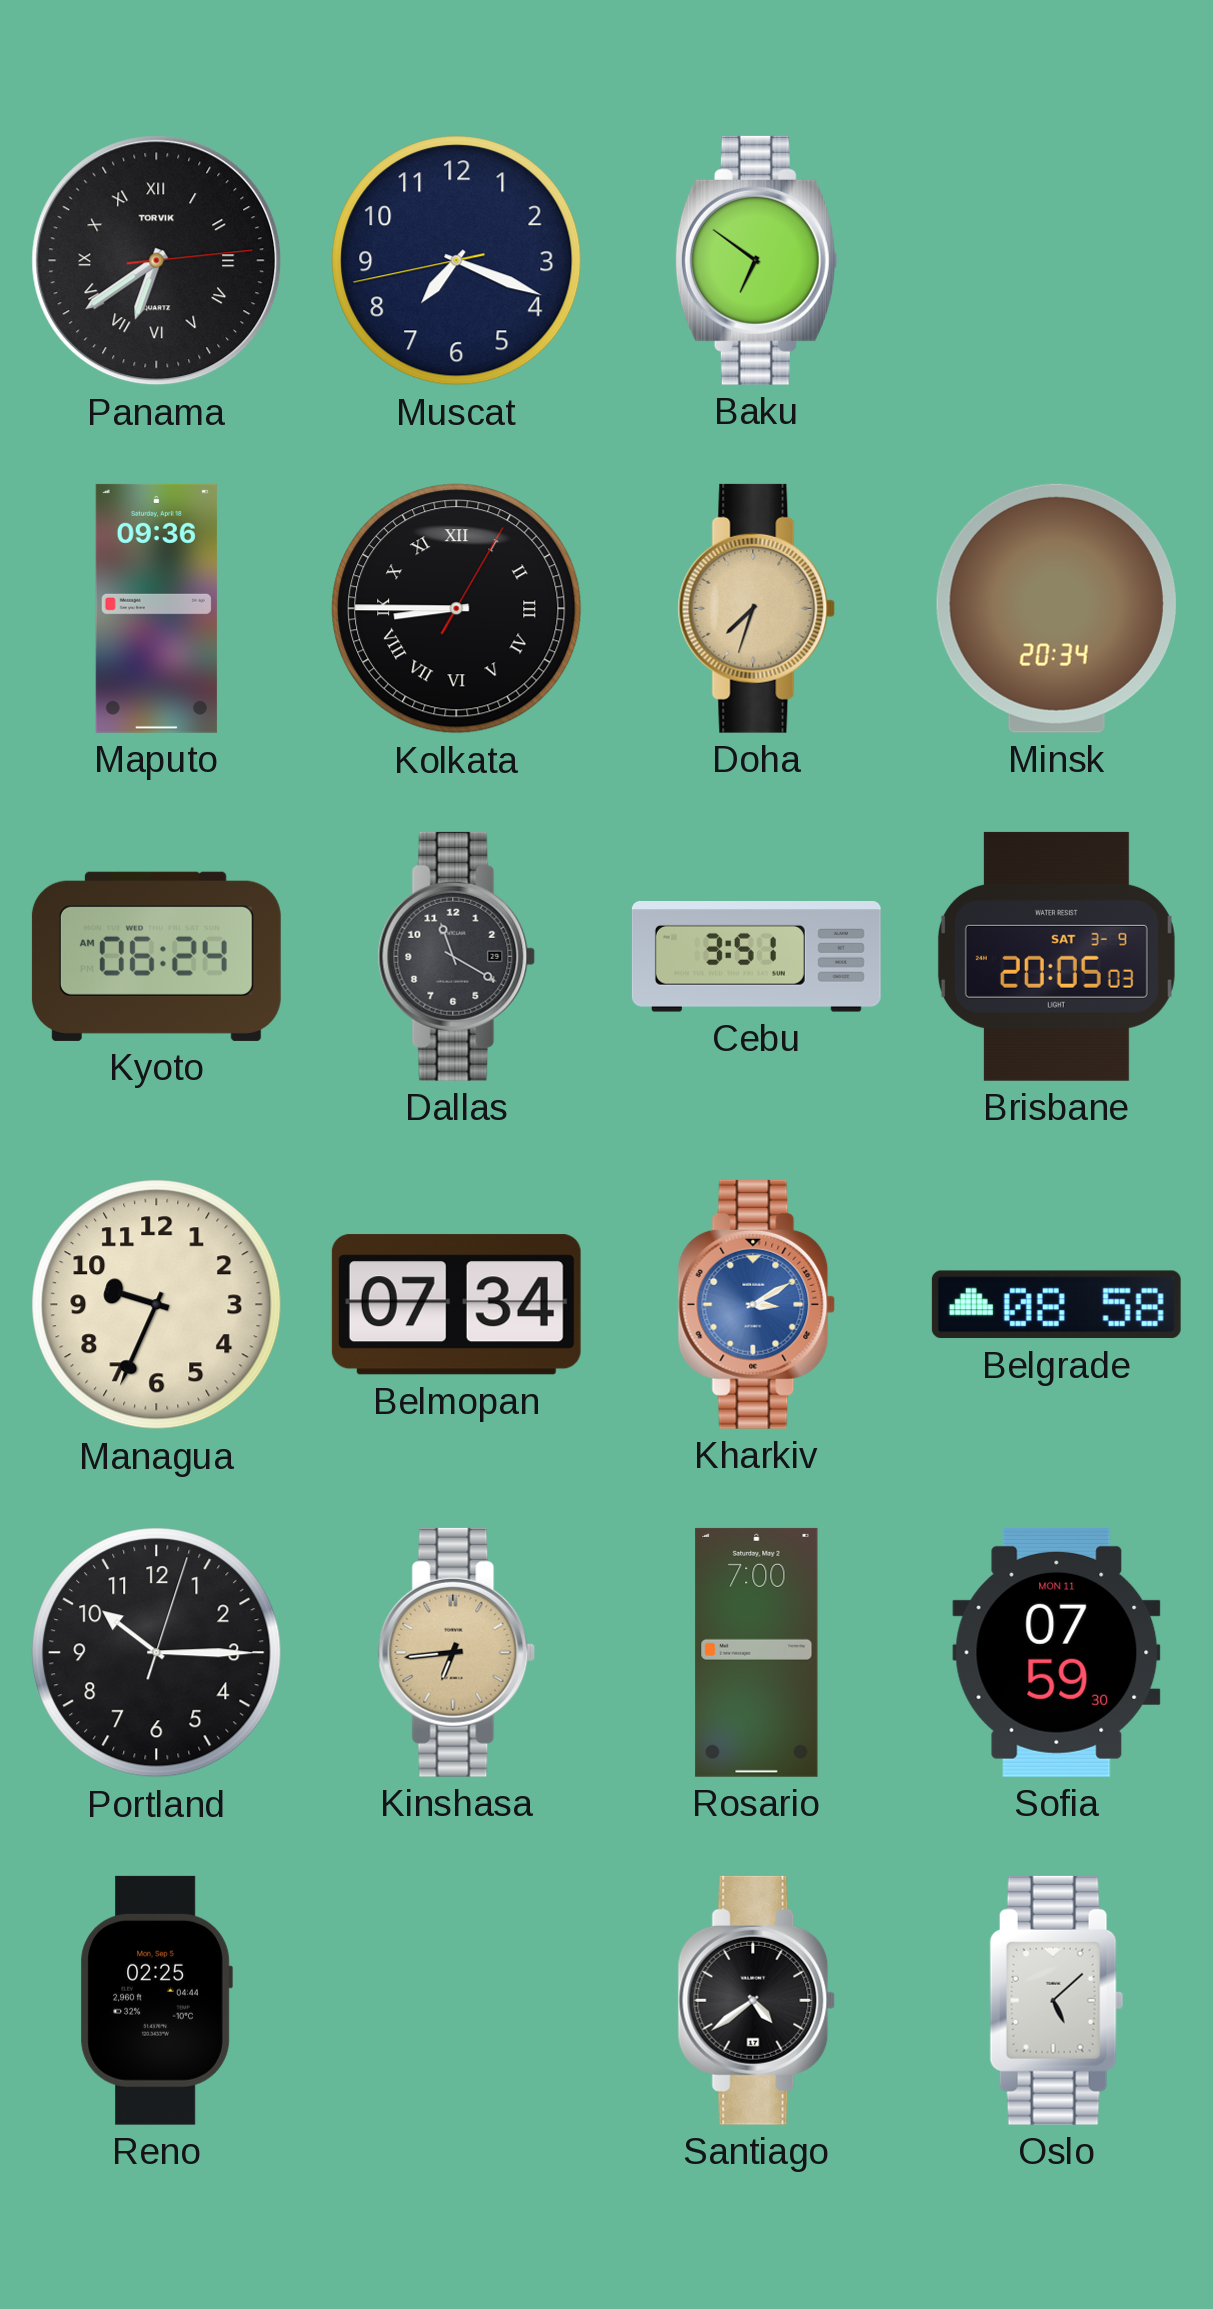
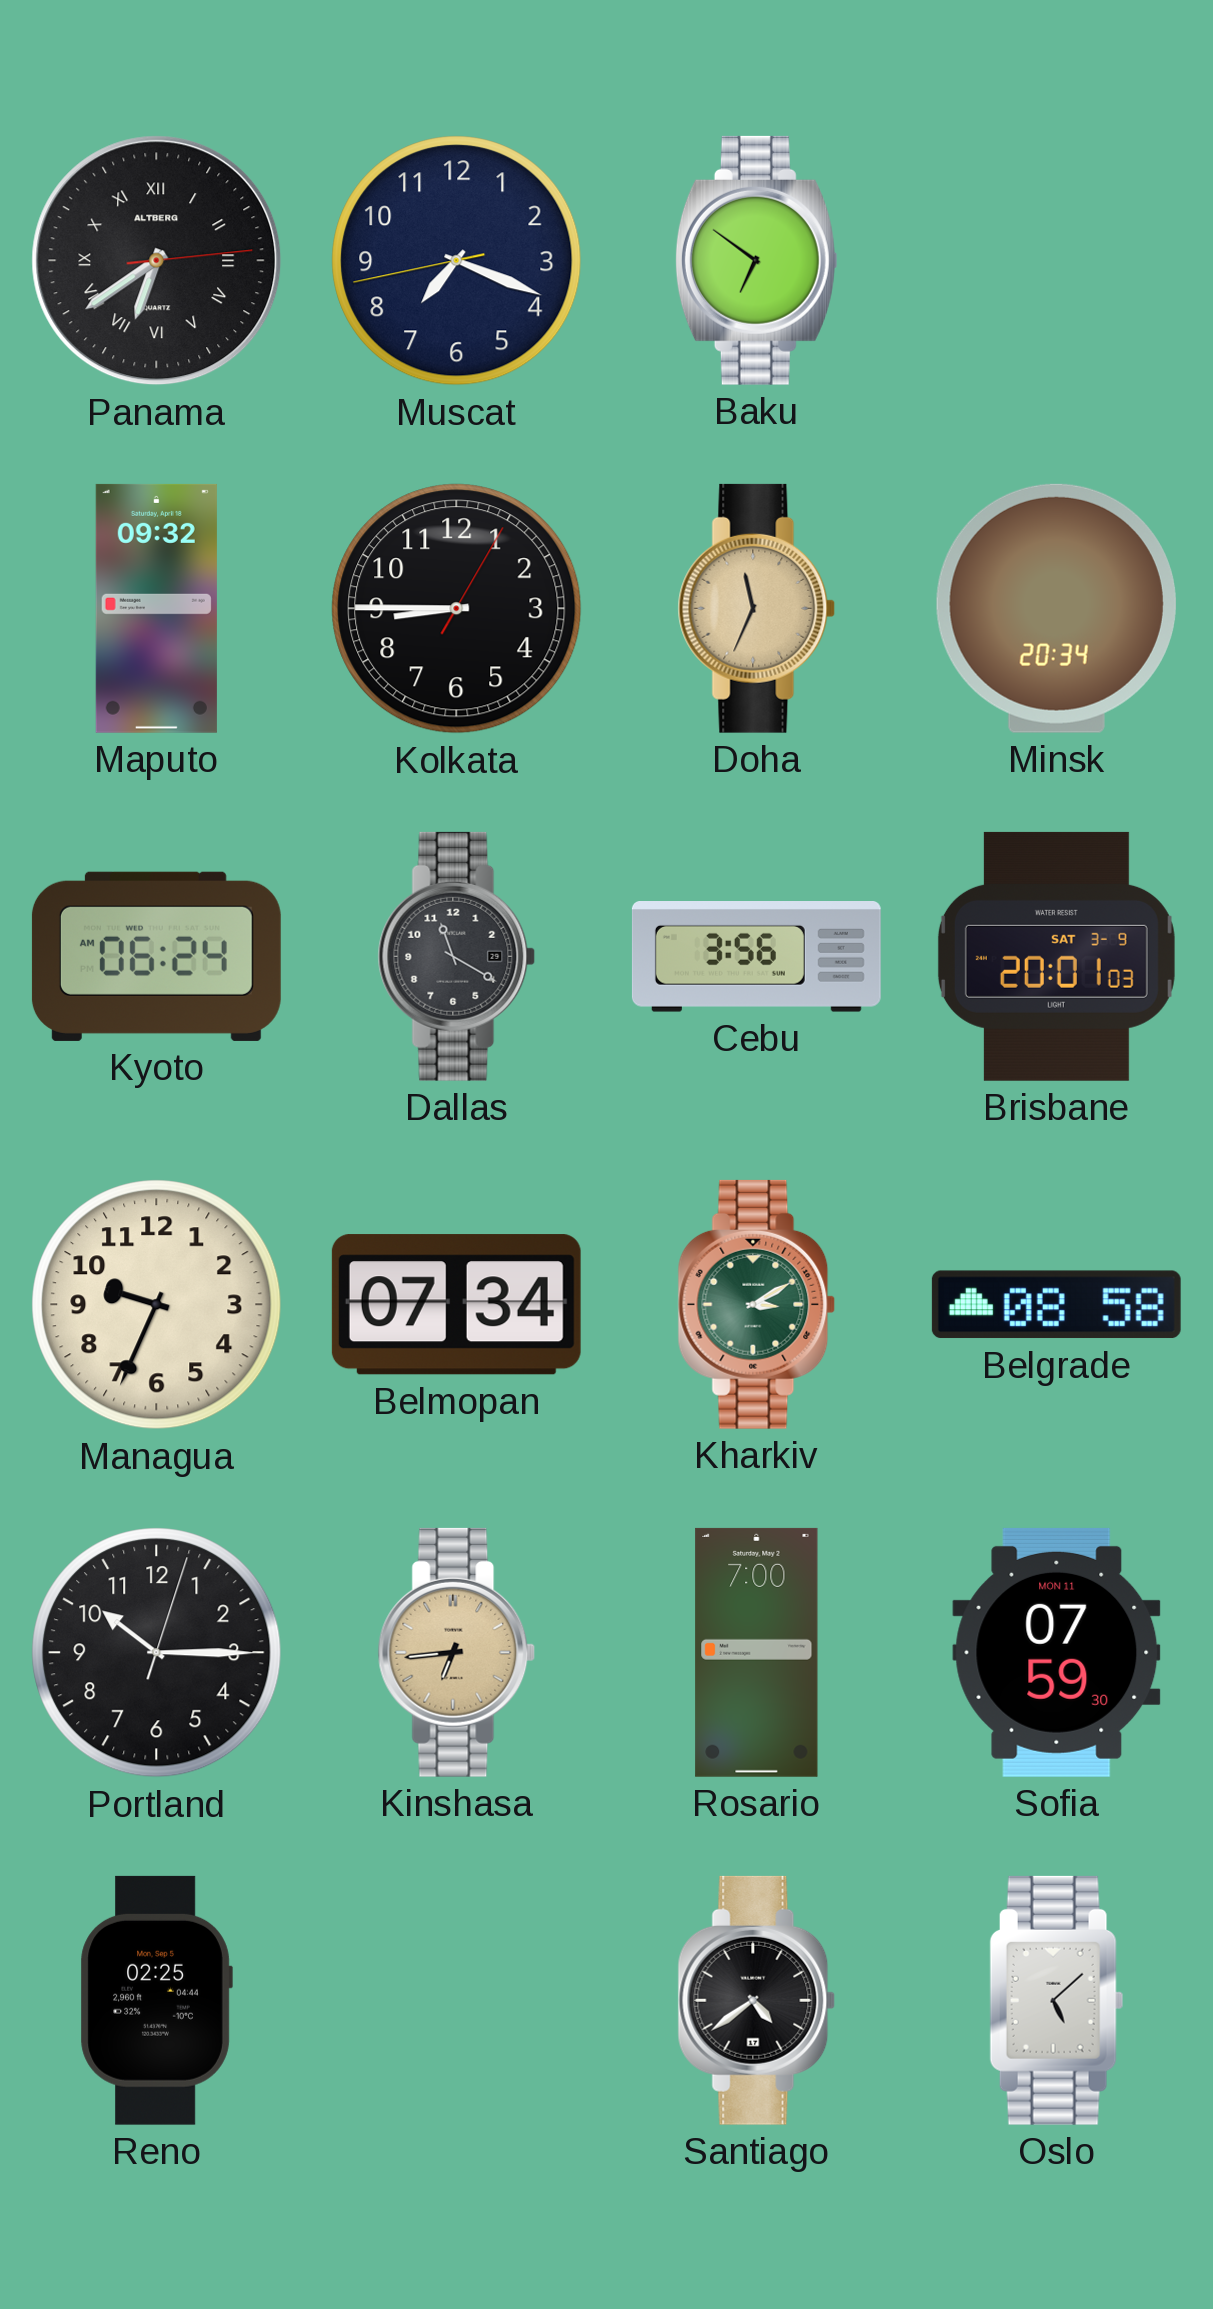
Panama brand: TORVIK -> ALTBERG
Maputo: 09:36 -> 09:32
Kolkata numerals: Roman -> Arabic
Doha: 7:33 -> 11:34
Cebu: 3:51 -> 3:56
Brisbane: 20:05 -> 20:01
Kharkiv dial: blue -> green
